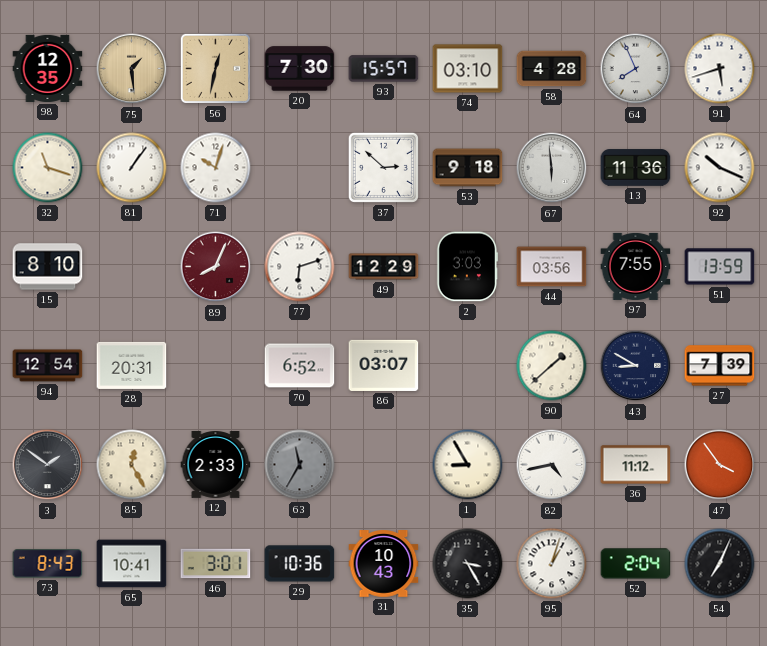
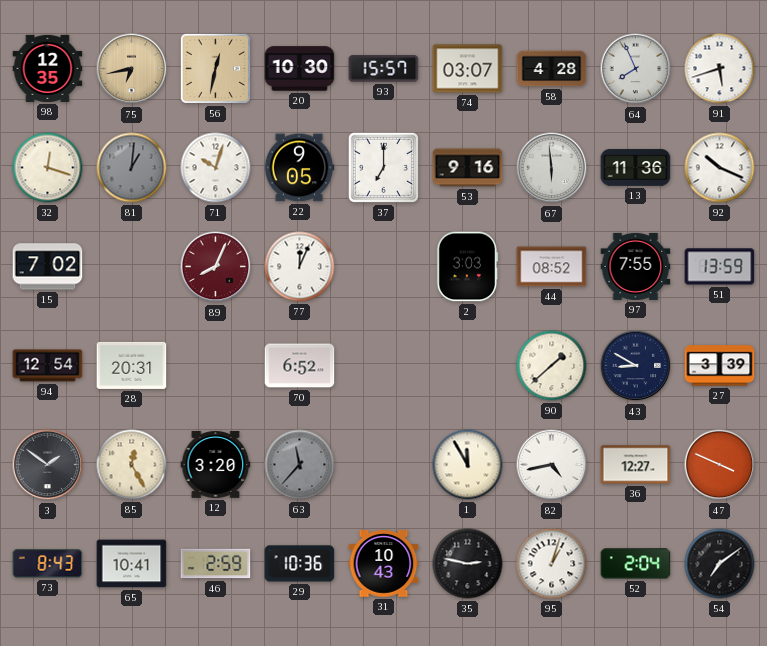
75: 1:29 -> 6:43
20: 7:30 -> 10:30
74: 03:10 -> 03:07
32: 11:18 -> 12:18
81: 1:06 -> 1:01
81 dial: white -> grey
22: none -> 9:05
37: 2:52 -> 7:00
53: 9:18 -> 9:16
15: 8:10 -> 7:02
77: 6:12 -> 12:04
49: 12:29 -> none
44: 03:56 -> 08:52
86: 03:07 -> none
27: 7:39 -> 3:39
12: 2:33 -> 3:20
63: 11:35 -> 11:37
1: 8:55 -> 11:55
36: 11:12 -> 12:27
47: 3:54 -> 3:49
46: 3:01 -> 2:59
35: 3:25 -> 2:47
54: 7:04 -> 7:09
